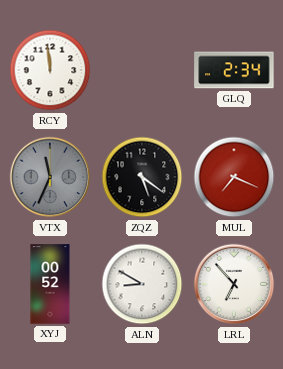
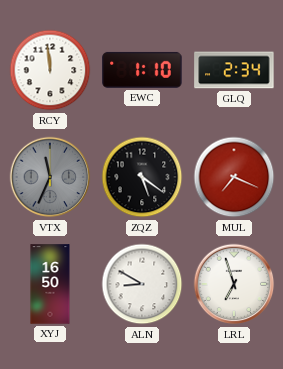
EWC: none -> 1:10
XYJ: 00:52 -> 16:50
LRL: 6:53 -> 6:57
